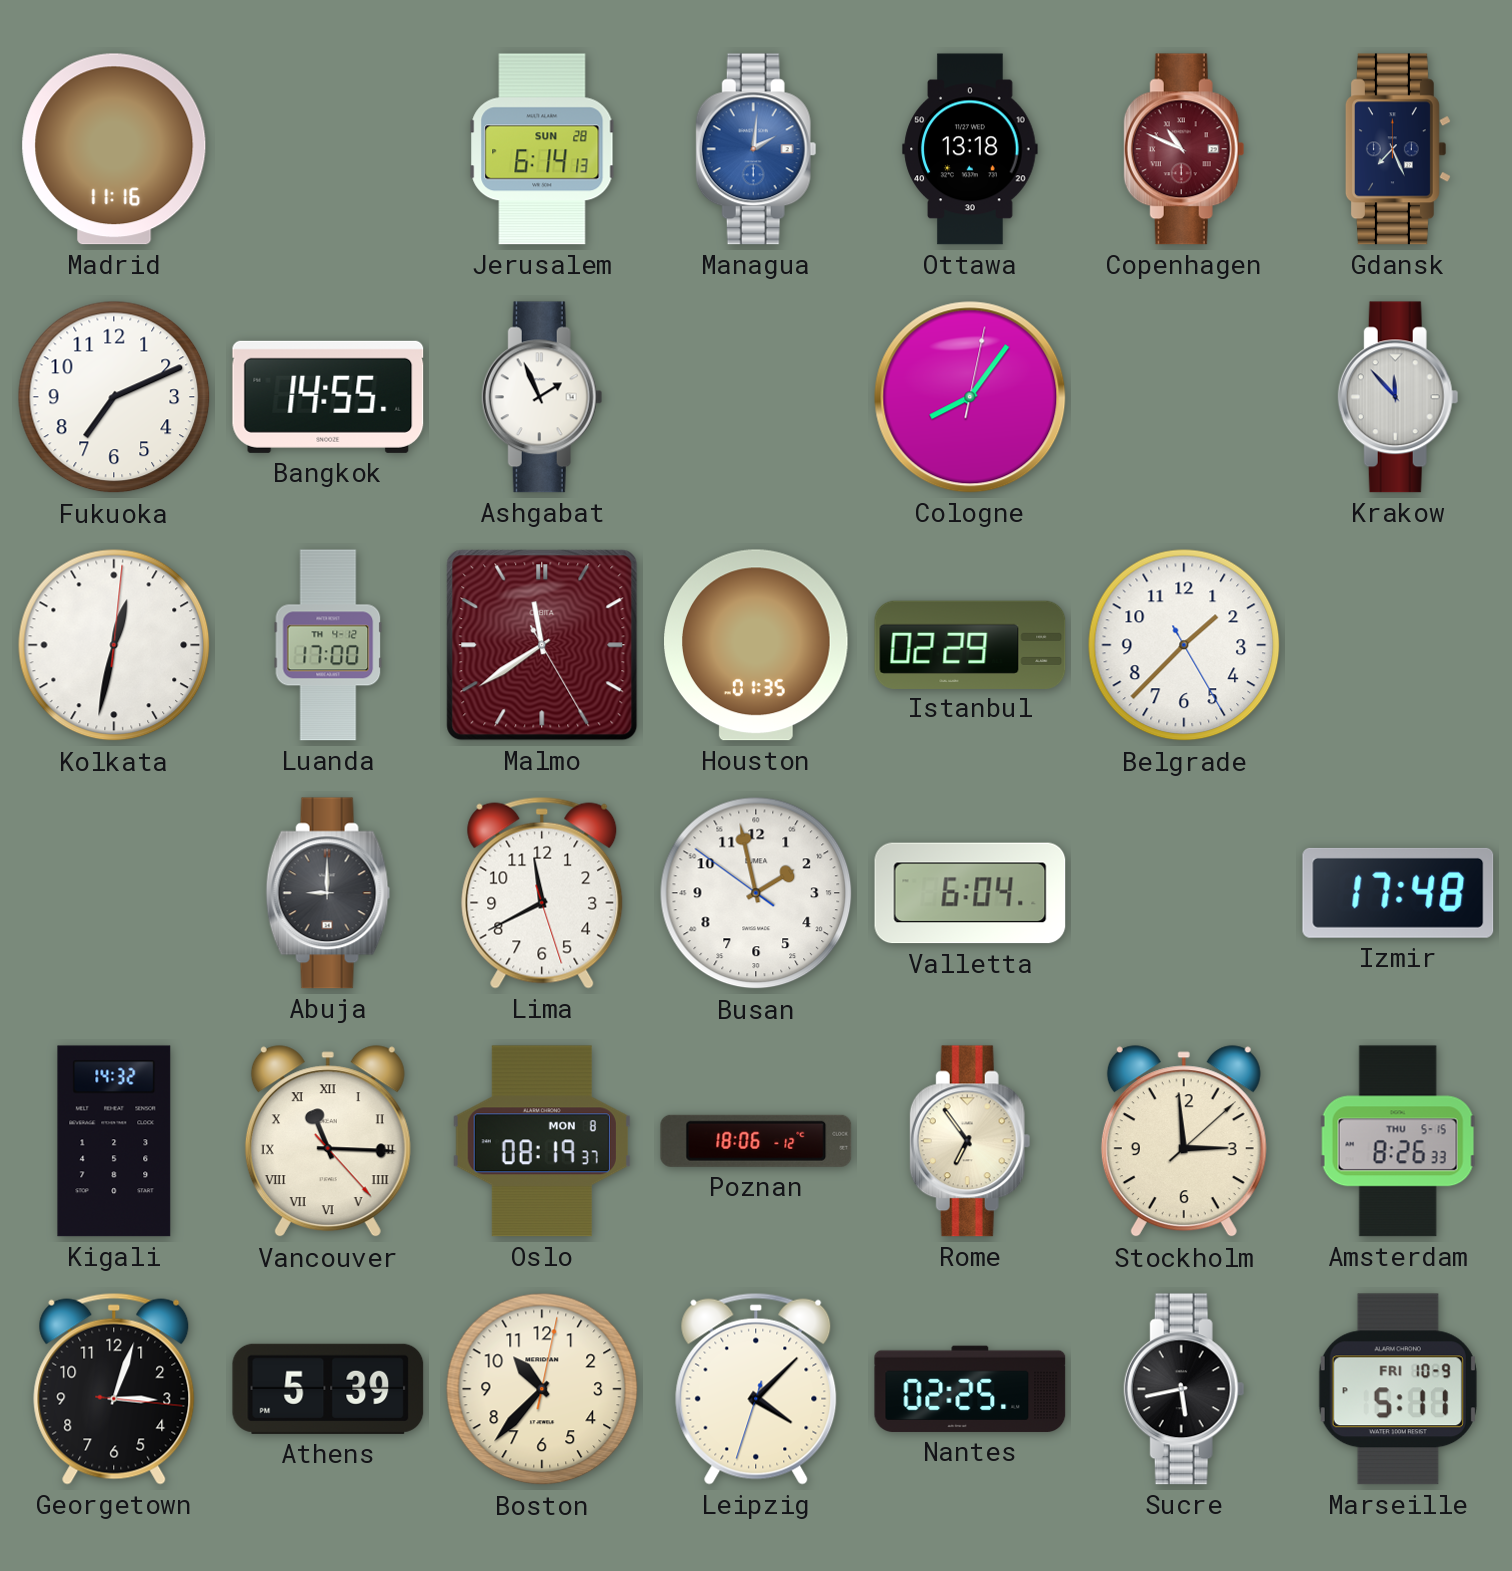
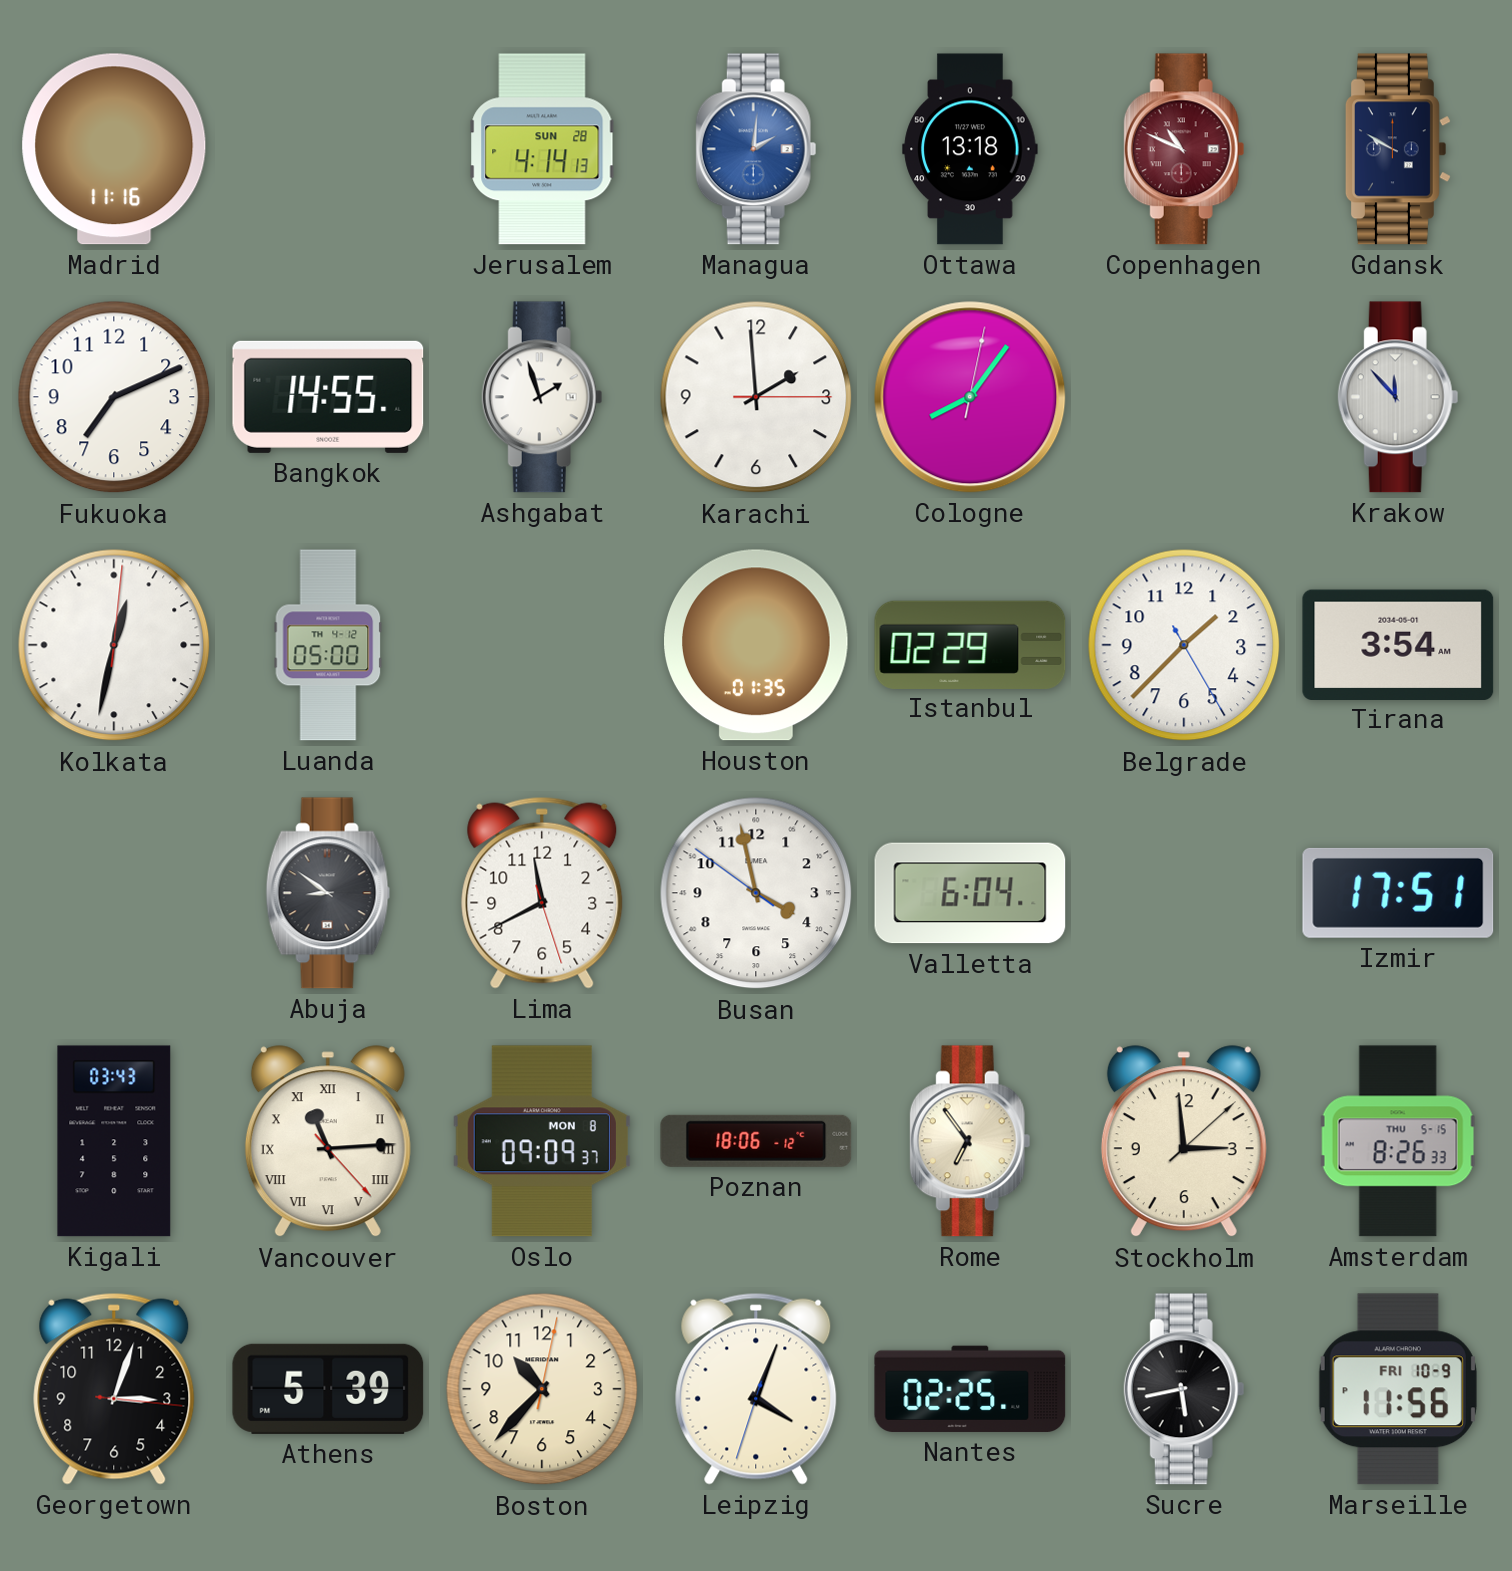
Jerusalem: 6:14 -> 4:14
Gdansk: 7:26 -> 9:50
Ashgabat: 1:56 -> 1:57
Karachi: none -> 1:59
Luanda: 17:00 -> 05:00
Malmo: 11:39 -> none
Tirana: none -> 3:54
Abuja: 9:00 -> 8:51
Busan: 1:57 -> 3:57
Izmir: 17:48 -> 17:51
Kigali: 14:32 -> 03:43
Vancouver: 11:15 -> 11:14
Oslo: 08:19 -> 09:09
Leipzig: 4:07 -> 4:03
Marseille: 5:11 -> 11:56
